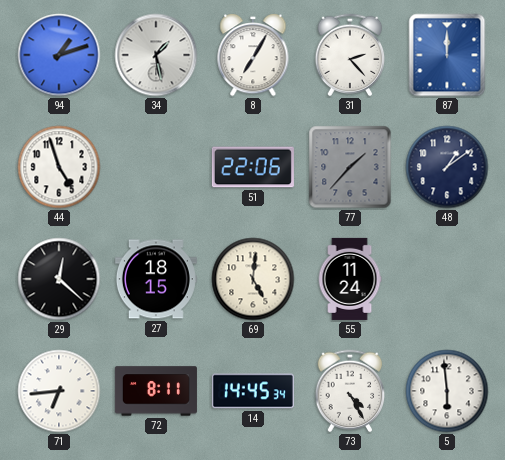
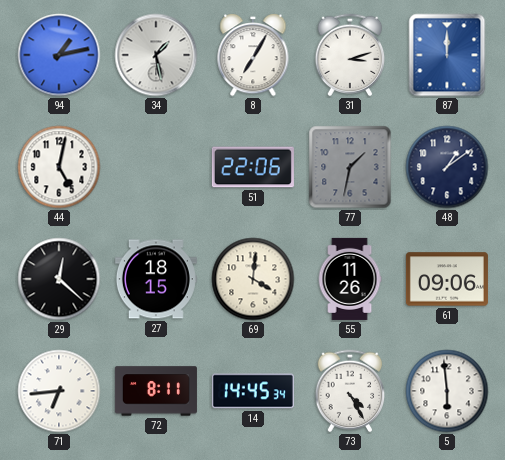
94: 1:12 -> 1:13
31: 2:23 -> 3:12
44: 4:57 -> 5:02
77: 1:37 -> 1:32
69: 5:01 -> 4:01
55: 11:24 -> 11:26
61: none -> 09:06
